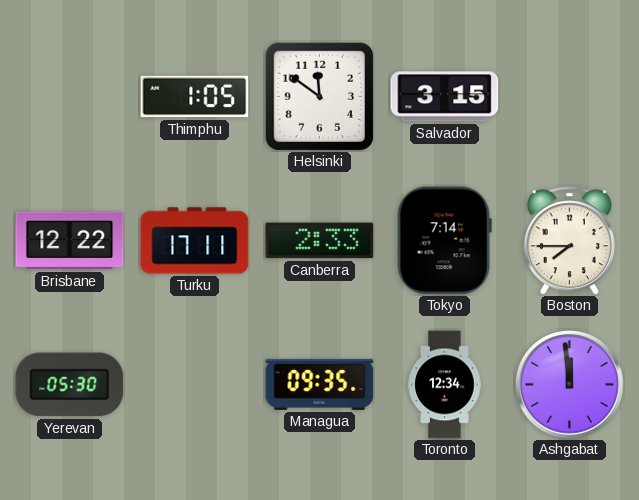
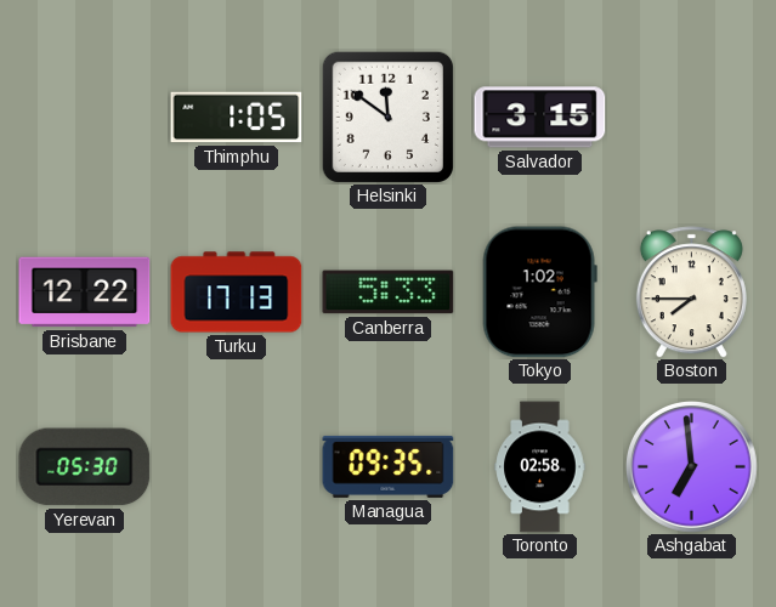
Turku: 17:11 -> 17:13
Canberra: 2:33 -> 5:33
Tokyo: 7:14 -> 1:02
Toronto: 12:34 -> 02:58
Ashgabat: 11:59 -> 6:59
